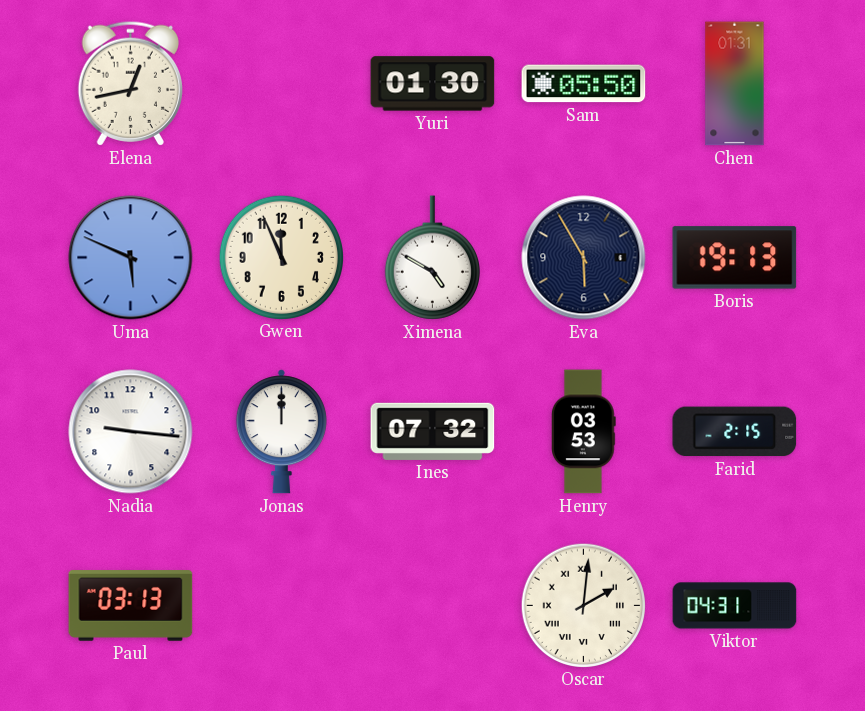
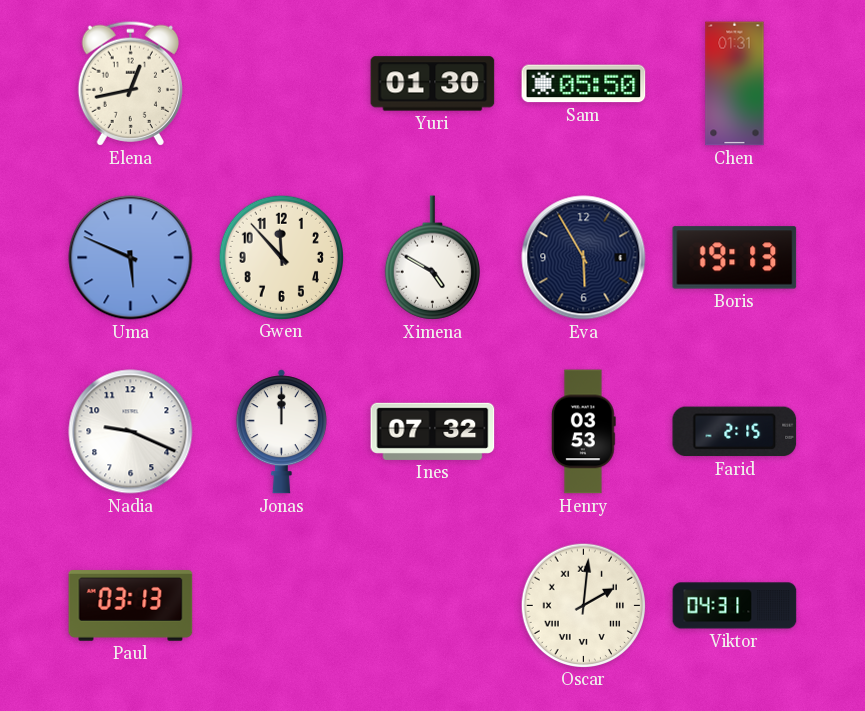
Gwen: 11:56 -> 11:53
Nadia: 9:16 -> 9:19
